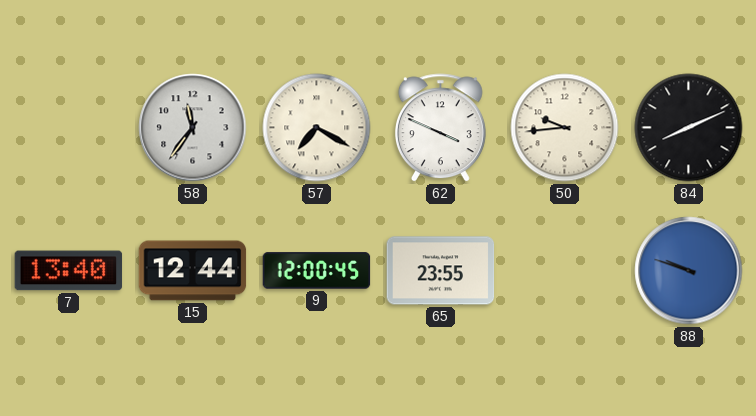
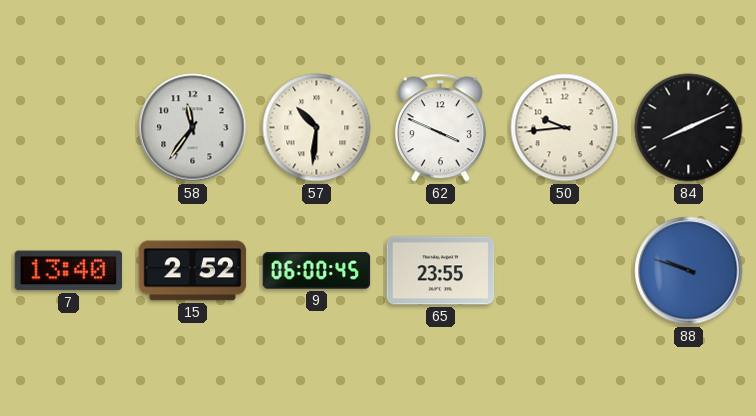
57: 7:20 -> 10:31
15: 12:44 -> 2:52
9: 12:00 -> 06:00
